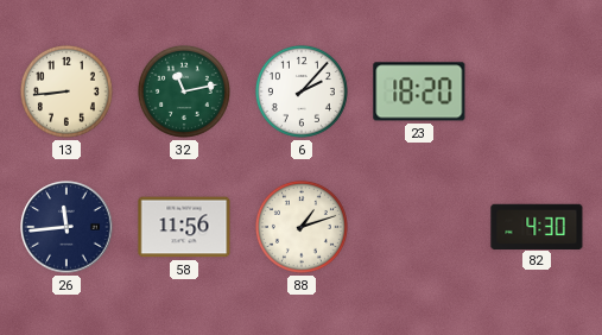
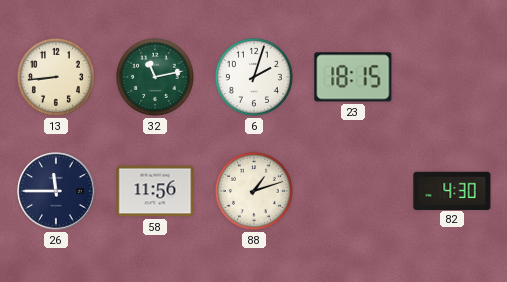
6: 2:07 -> 2:03
23: 18:20 -> 18:15
26: 11:44 -> 11:45
